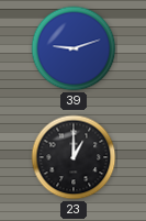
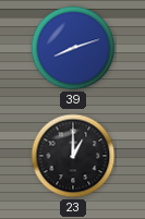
39: 9:12 -> 8:12
